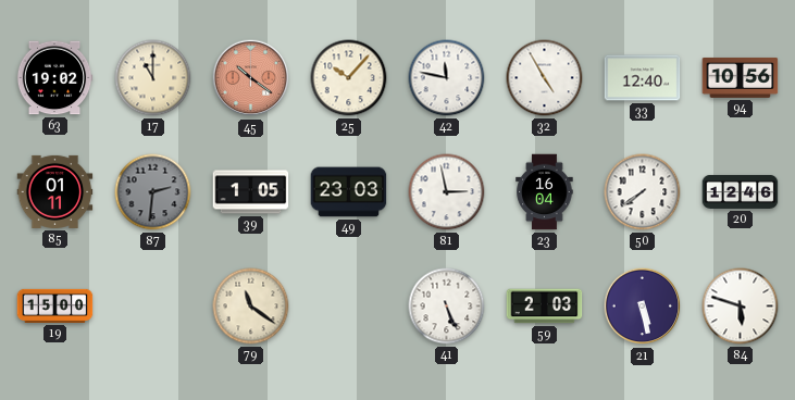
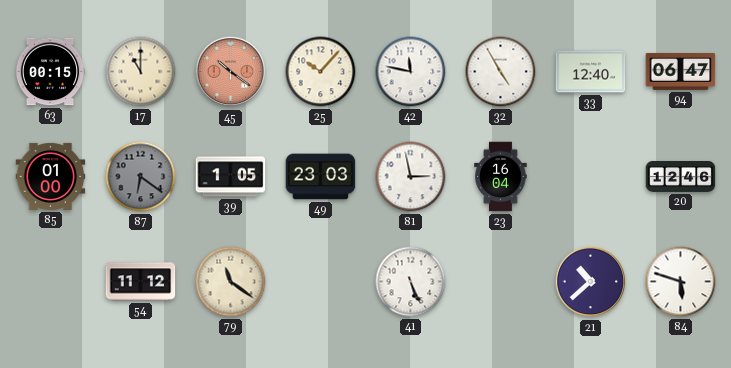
63: 19:02 -> 00:15
94: 10:56 -> 06:47
85: 01:11 -> 01:00
87: 2:31 -> 6:21
50: 7:39 -> none
19: 15:00 -> none
54: none -> 11:12
59: 2:03 -> none
21: 5:28 -> 10:38
